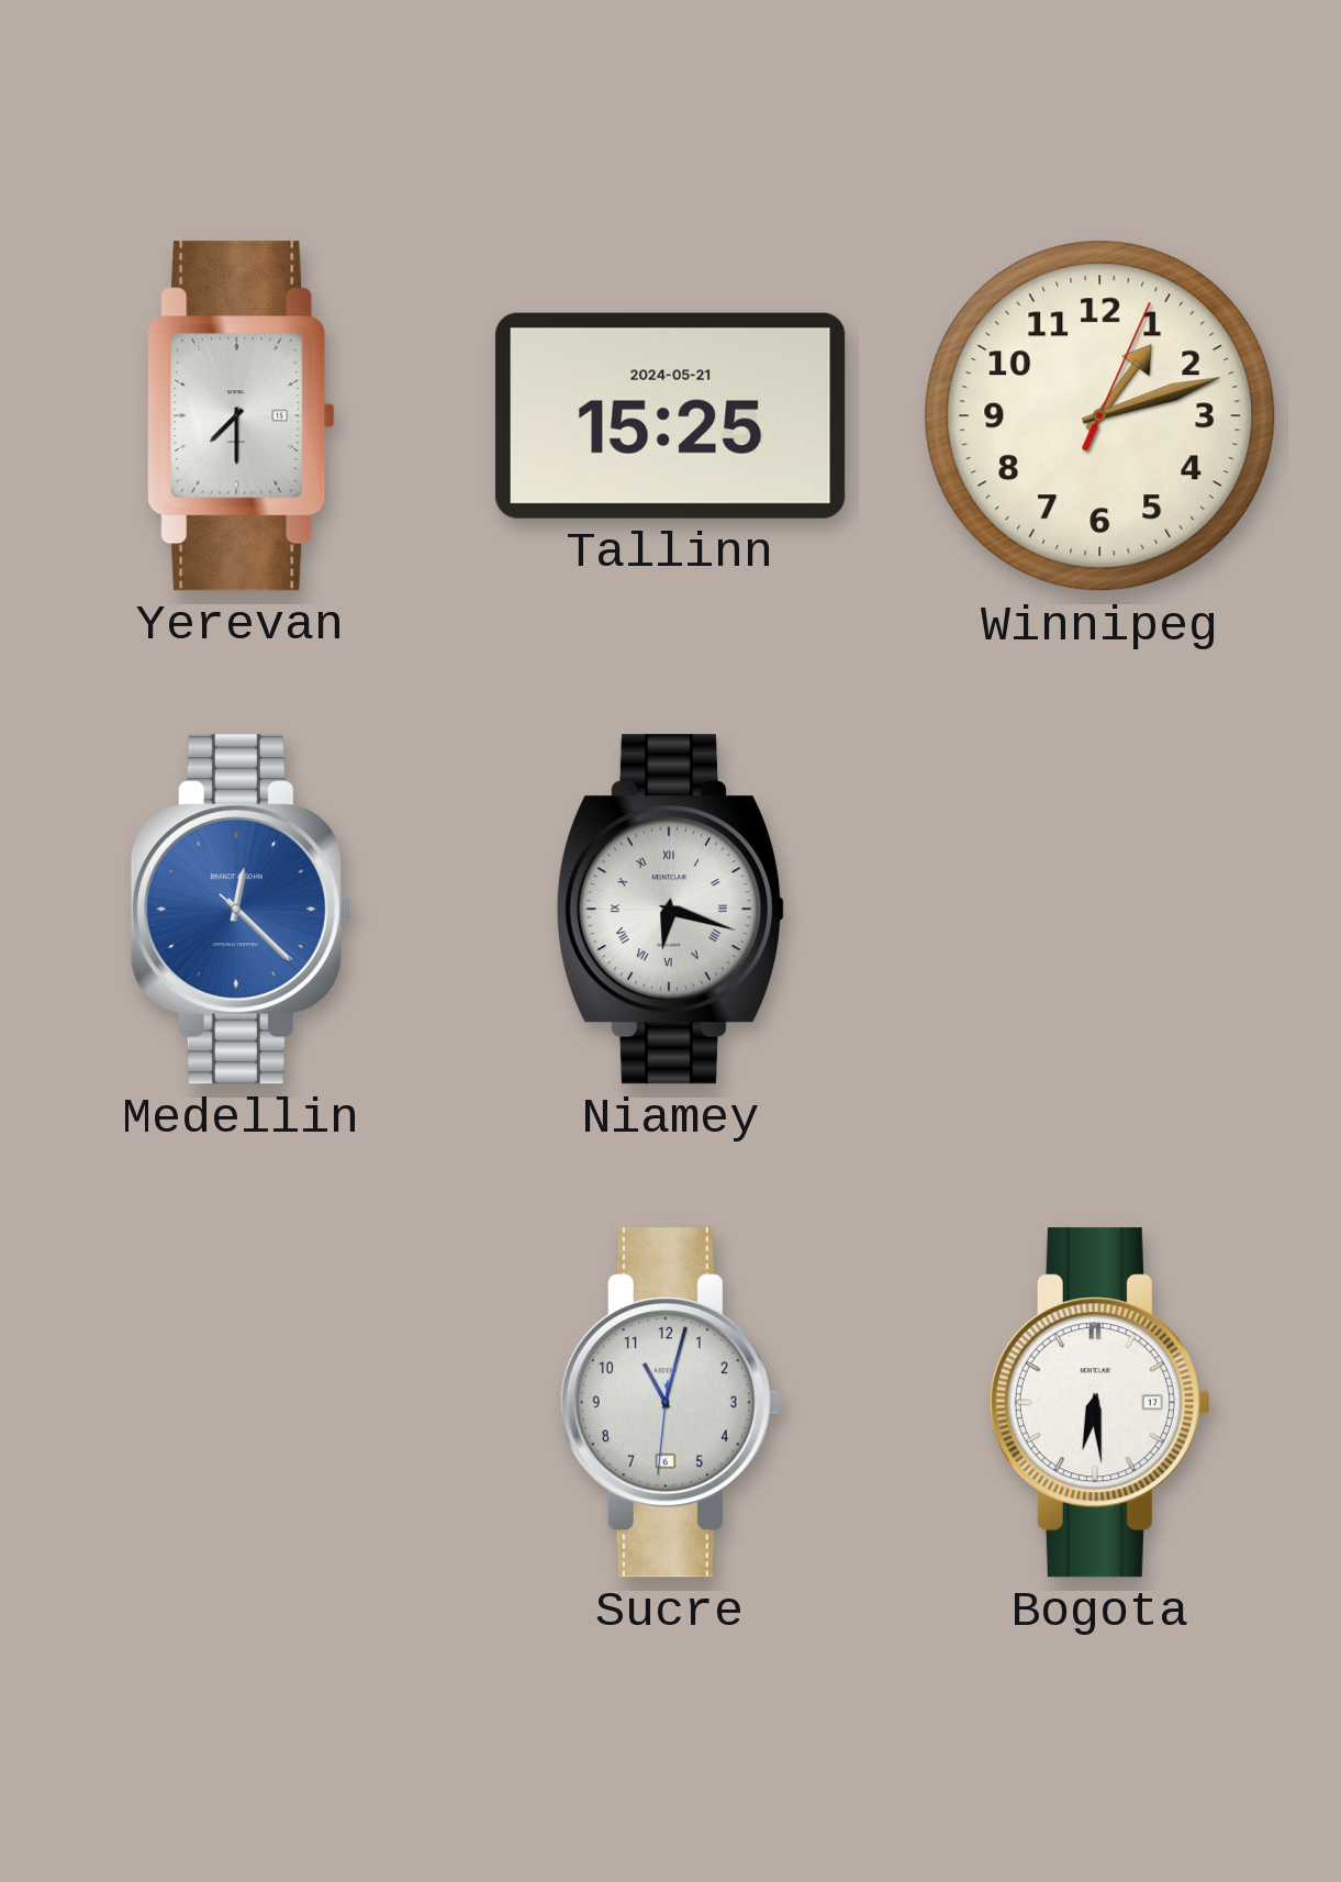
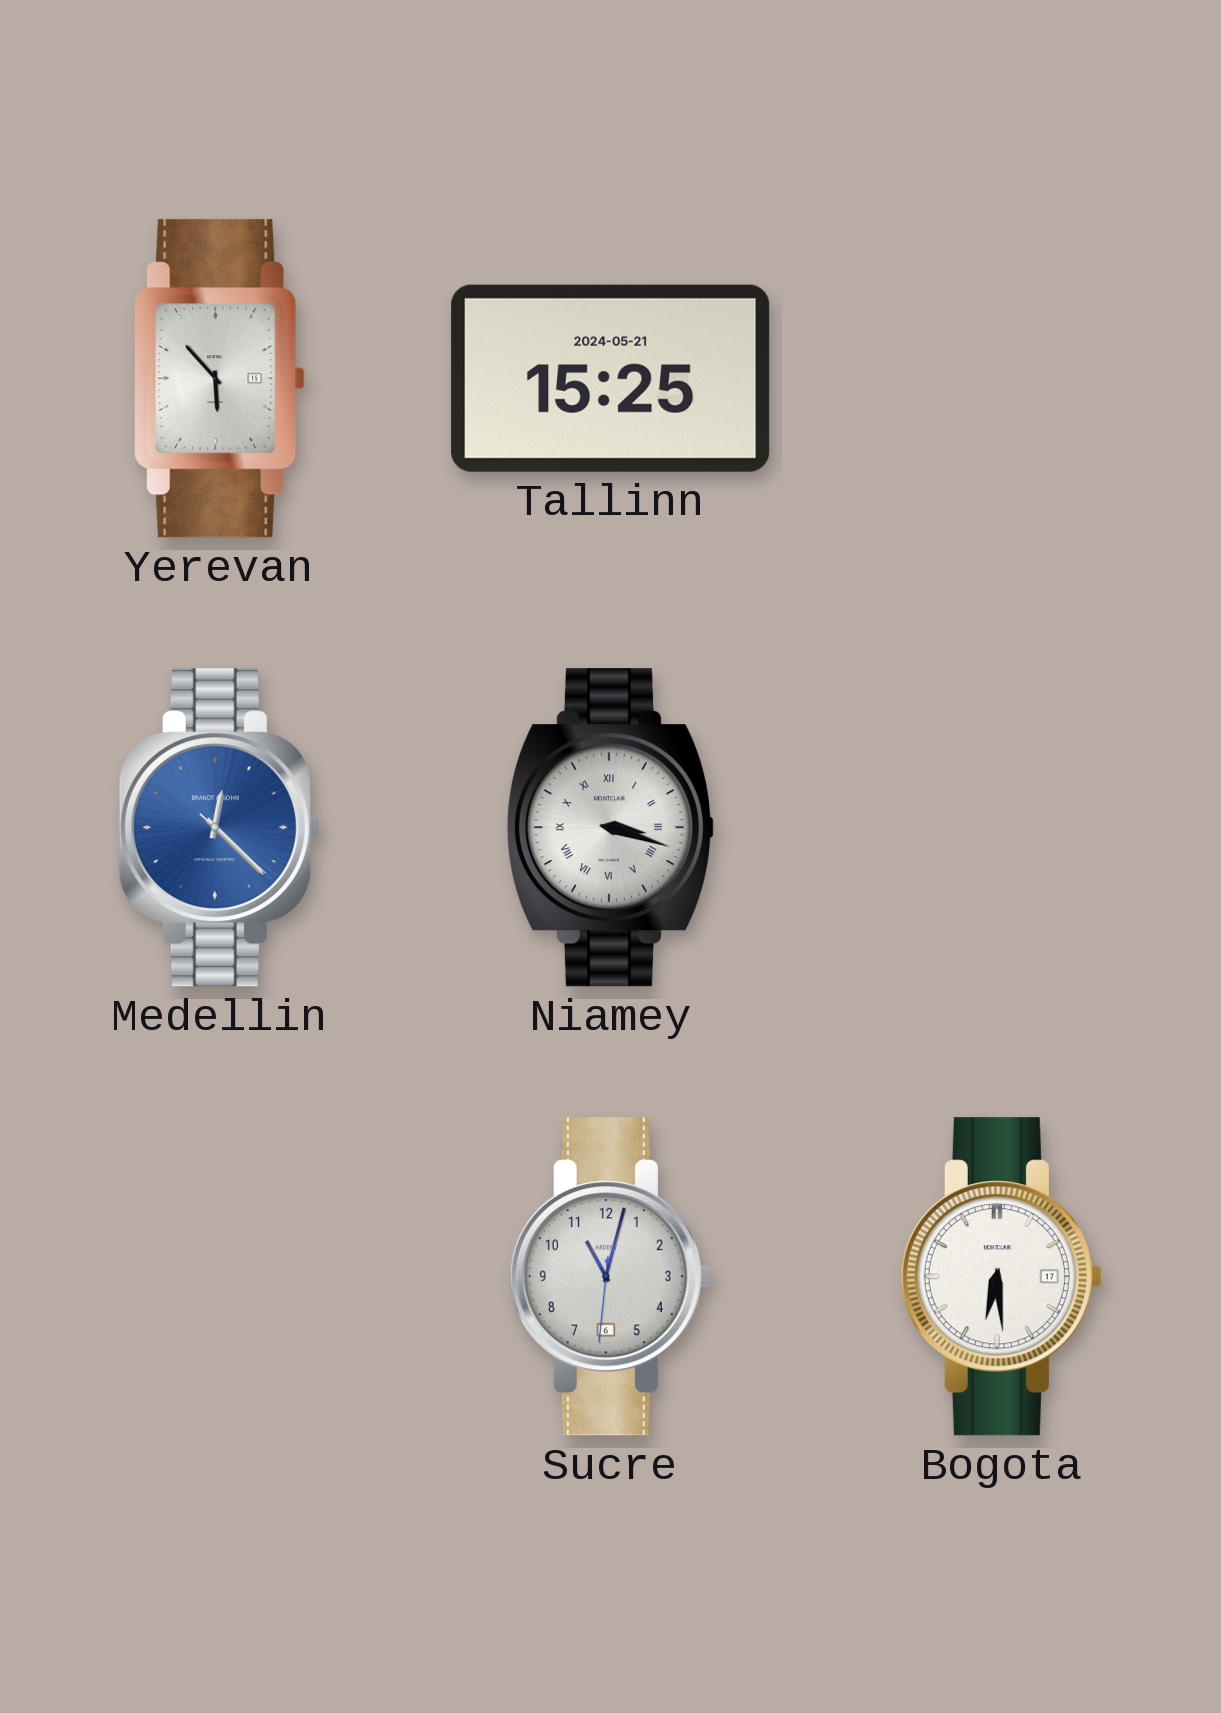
Yerevan: 7:30 -> 5:53
Winnipeg: 1:12 -> none
Niamey: 6:18 -> 3:18
